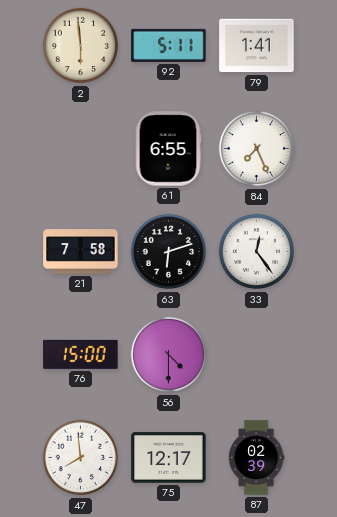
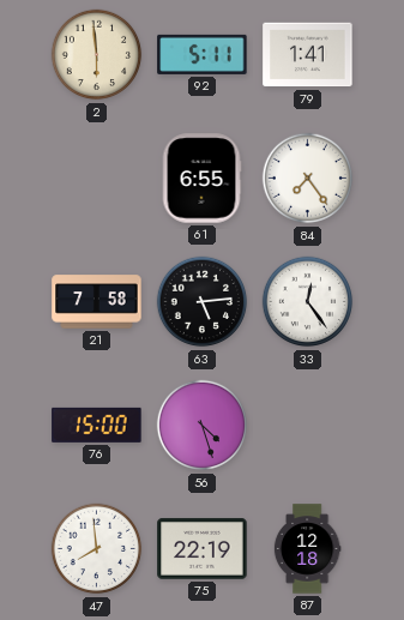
84: 7:26 -> 7:24
63: 6:12 -> 5:14
56: 4:30 -> 4:27
75: 12:17 -> 22:19
87: 02:39 -> 12:18
